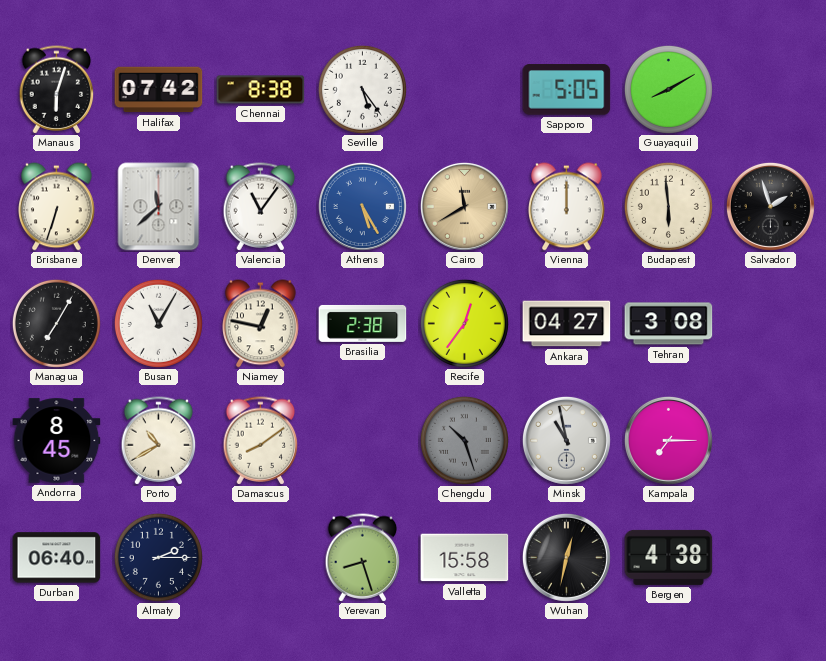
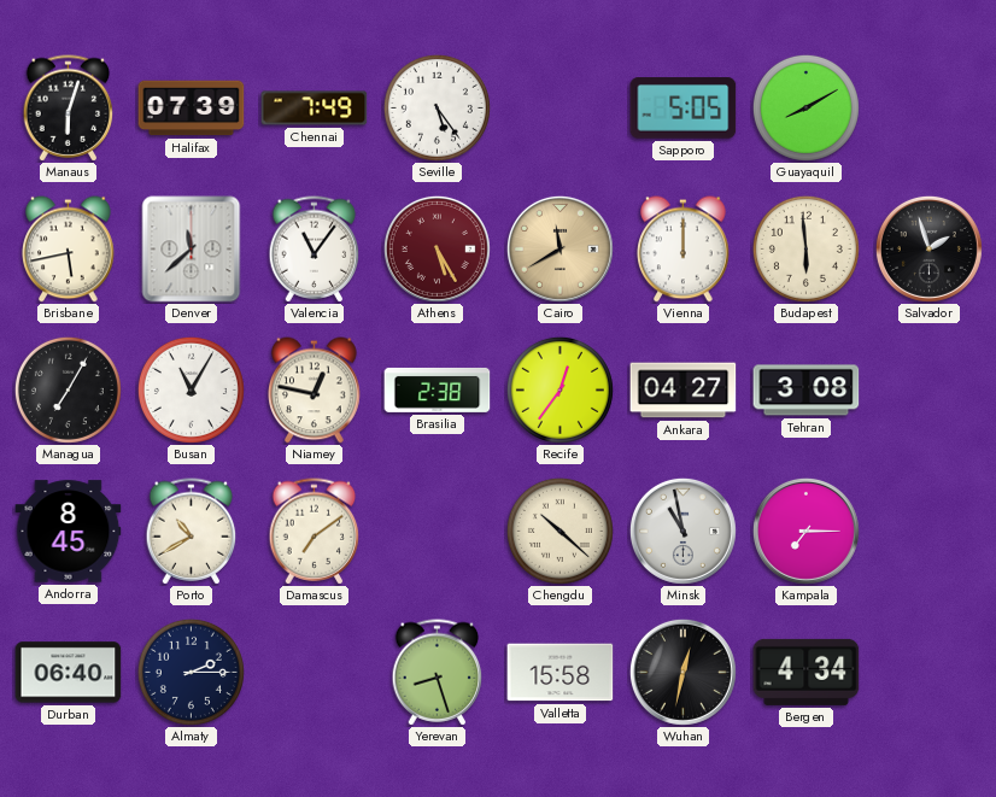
Halifax: 07:42 -> 07:39
Chennai: 8:38 -> 7:49
Brisbane: 6:33 -> 5:43
Athens dial: blue -> burgundy
Damascus: 8:09 -> 7:09
Chengdu: 10:27 -> 10:22
Chengdu dial: grey -> cream
Bergen: 4:38 -> 4:34
